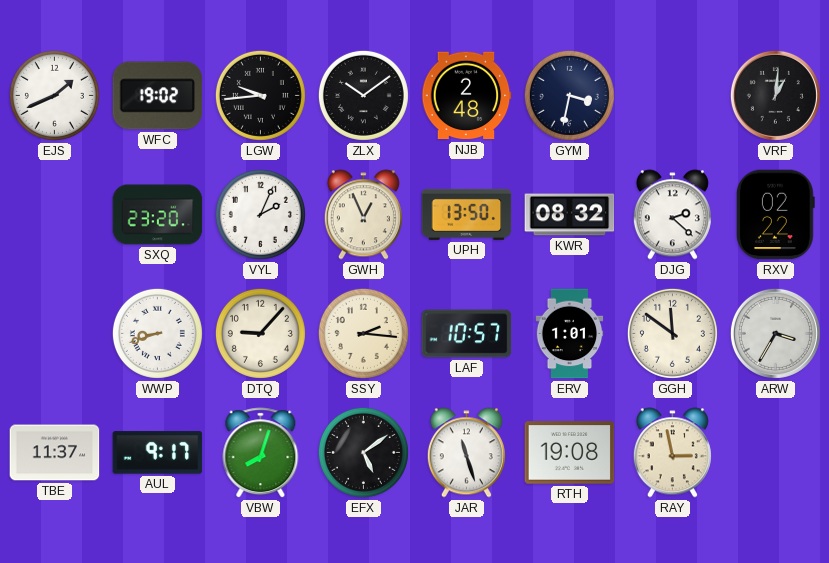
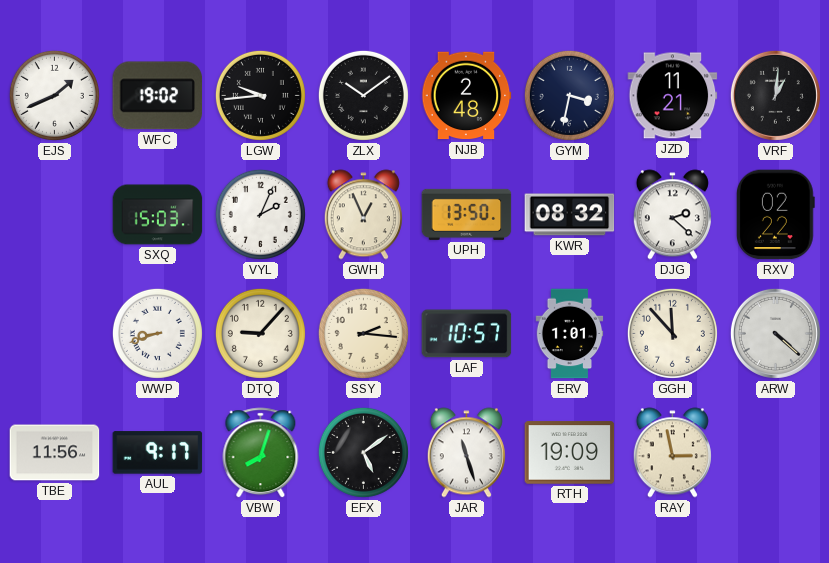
JZD: none -> 11:21
SXQ: 23:20 -> 15:03
GGH: 11:51 -> 11:53
ARW: 3:35 -> 4:22
TBE: 11:37 -> 11:56
RTH: 19:08 -> 19:09
